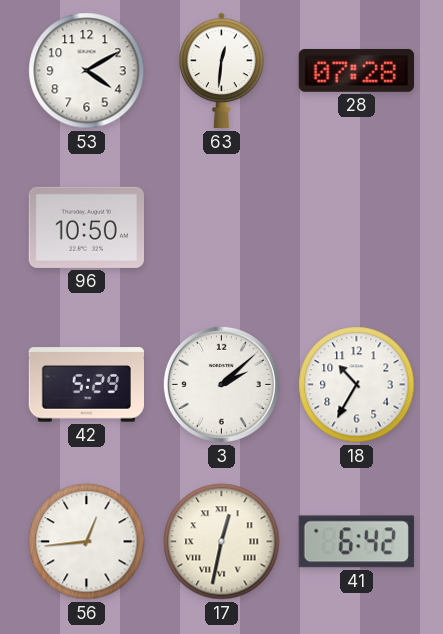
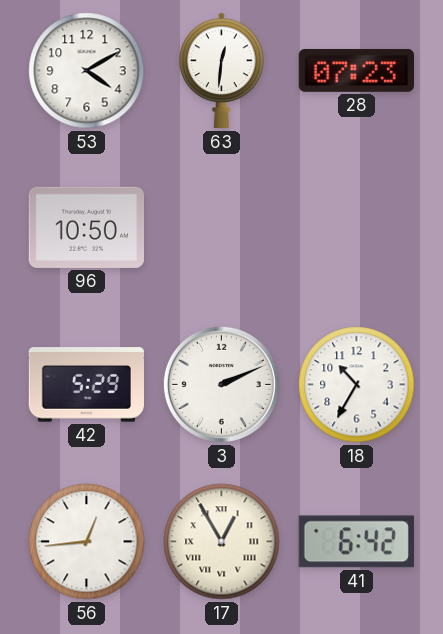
28: 07:28 -> 07:23
3: 2:08 -> 2:11
17: 12:32 -> 12:55
